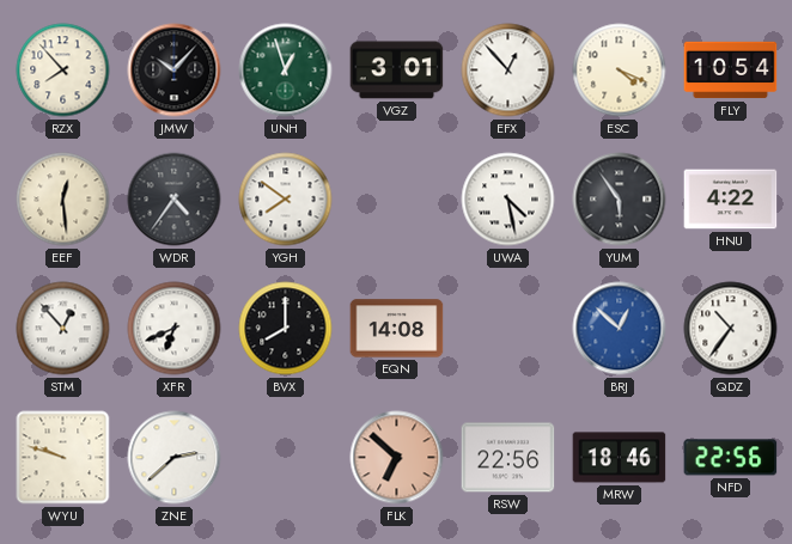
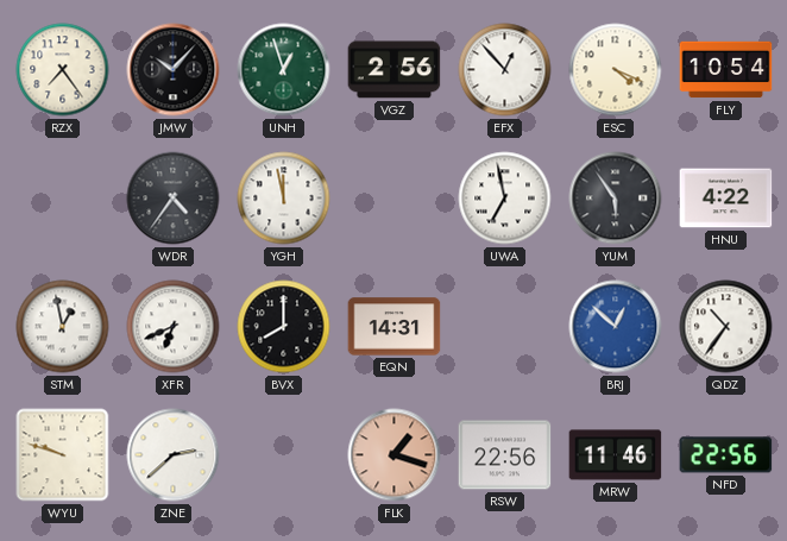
RZX: 7:53 -> 7:24
VGZ: 3:01 -> 2:56
EEF: 12:29 -> none
YGH: 7:51 -> 11:58
UWA: 4:28 -> 6:58
STM: 12:53 -> 12:58
EQN: 14:08 -> 14:31
FLK: 6:52 -> 1:18
MRW: 18:46 -> 11:46
